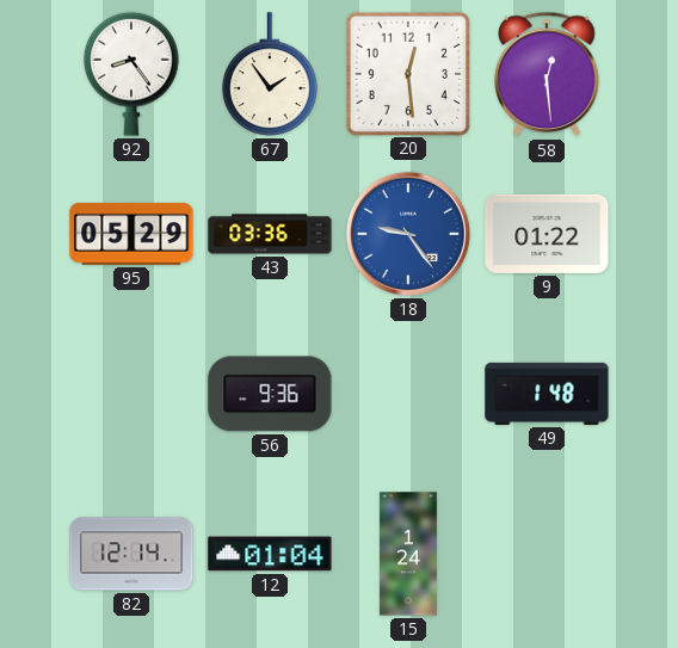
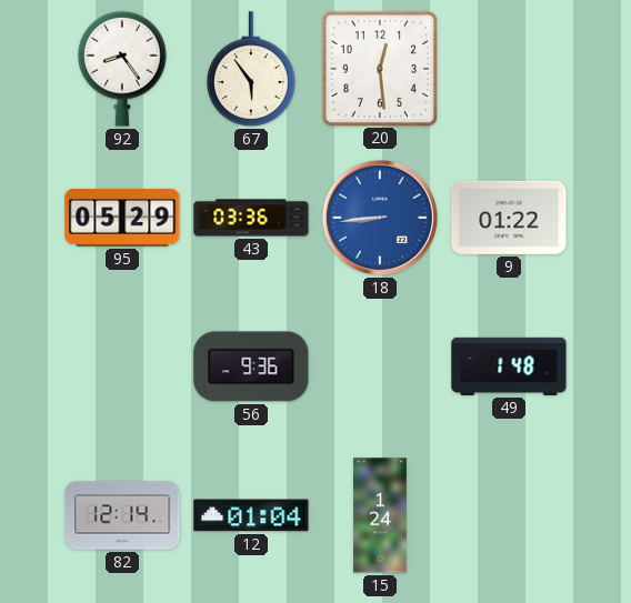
67: 1:54 -> 5:54
58: 12:29 -> none
18: 9:24 -> 8:44
